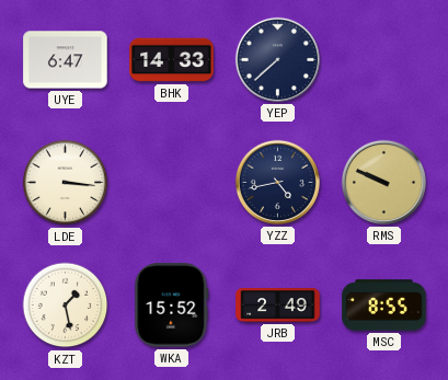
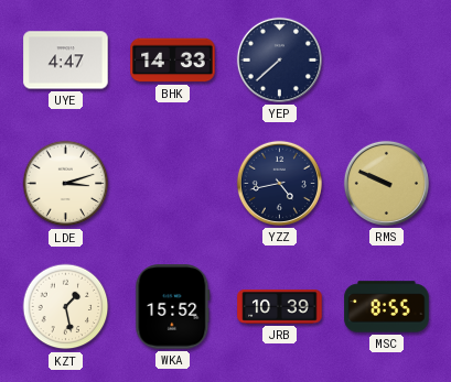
UYE: 6:47 -> 4:47
LDE: 3:16 -> 3:12
JRB: 2:49 -> 10:39
